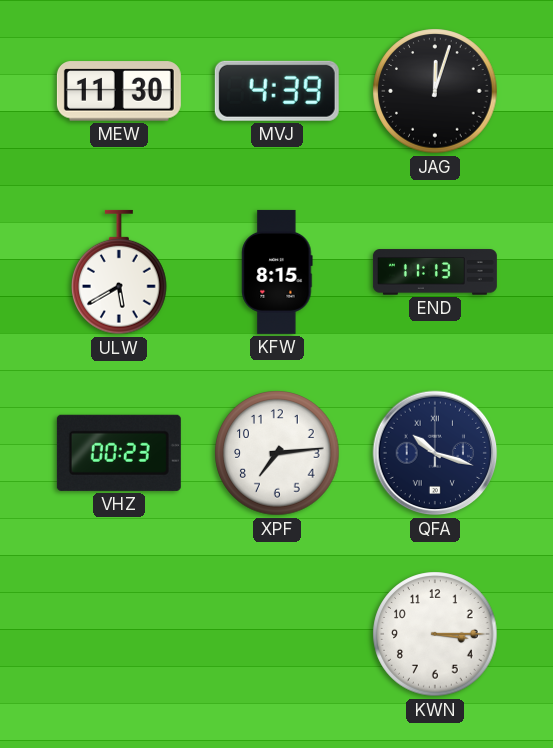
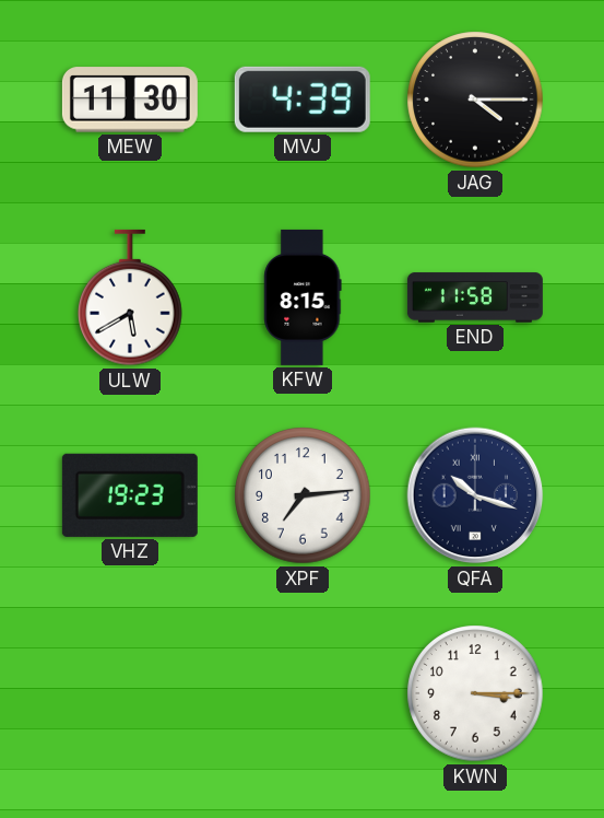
JAG: 12:03 -> 4:15
END: 11:13 -> 11:58
VHZ: 00:23 -> 19:23
